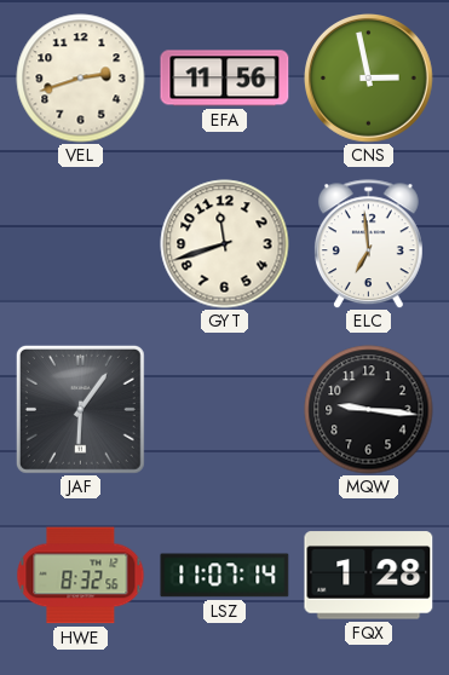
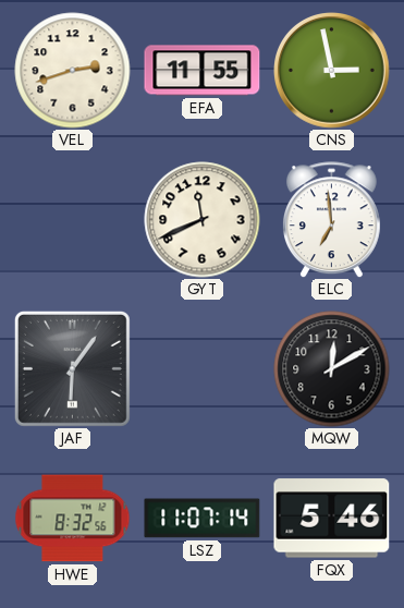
EFA: 11:56 -> 11:55
GYT: 11:42 -> 11:41
MQW: 9:16 -> 12:10
FQX: 1:28 -> 5:46
